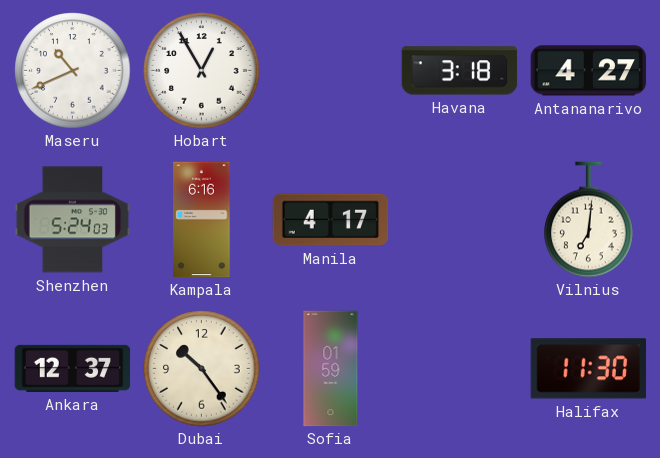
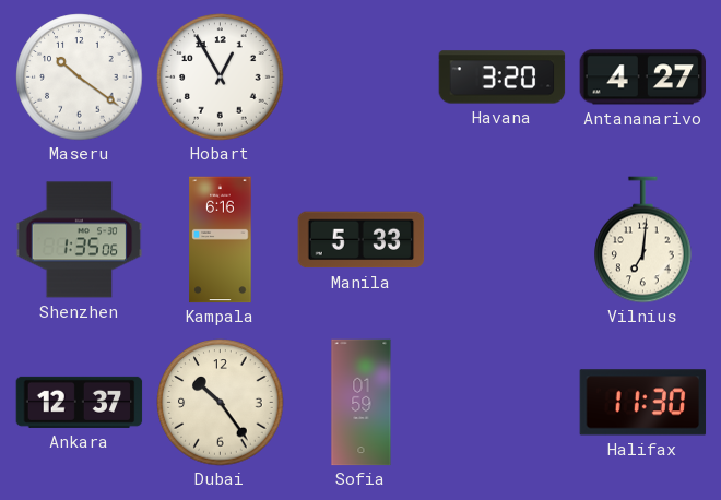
Maseru: 10:41 -> 10:21
Havana: 3:18 -> 3:20
Shenzhen: 5:24 -> 1:35
Manila: 4:17 -> 5:33
